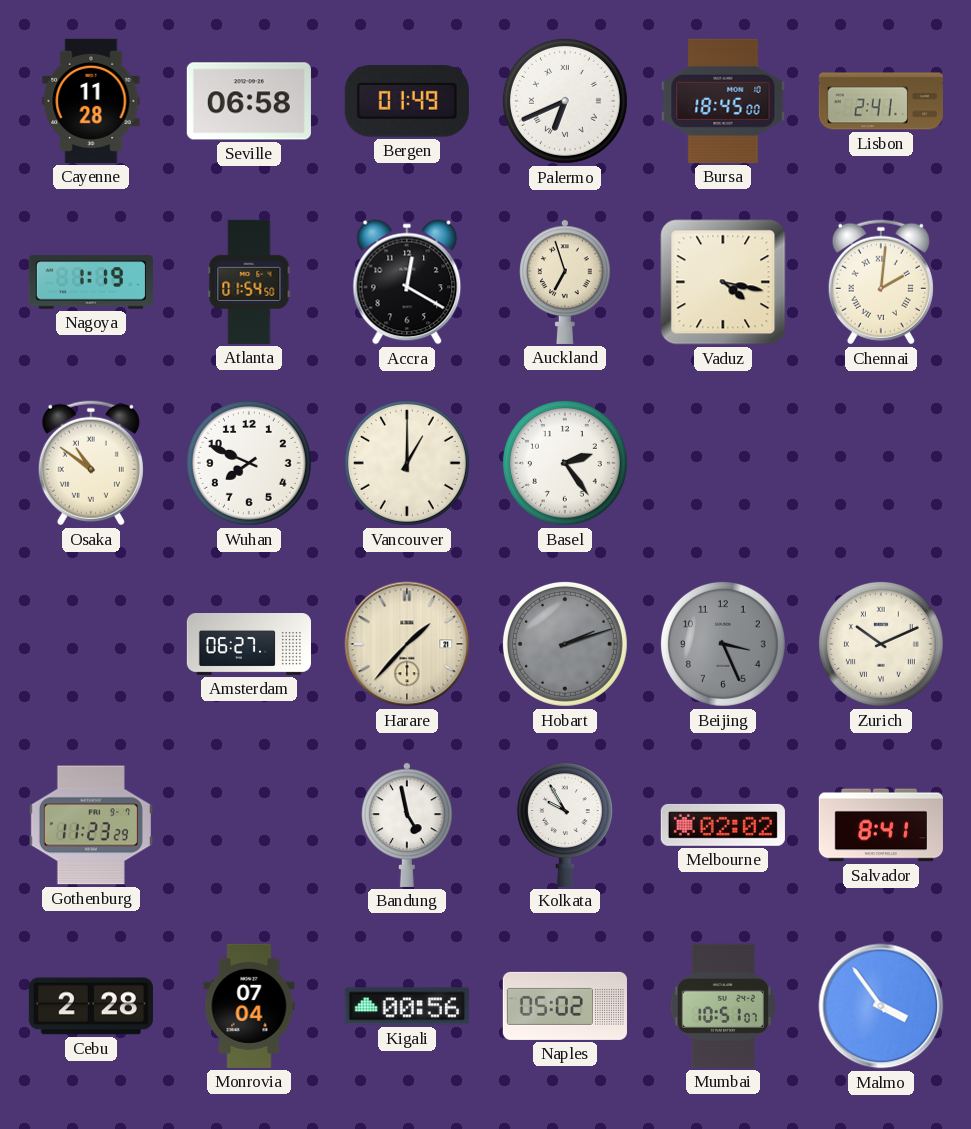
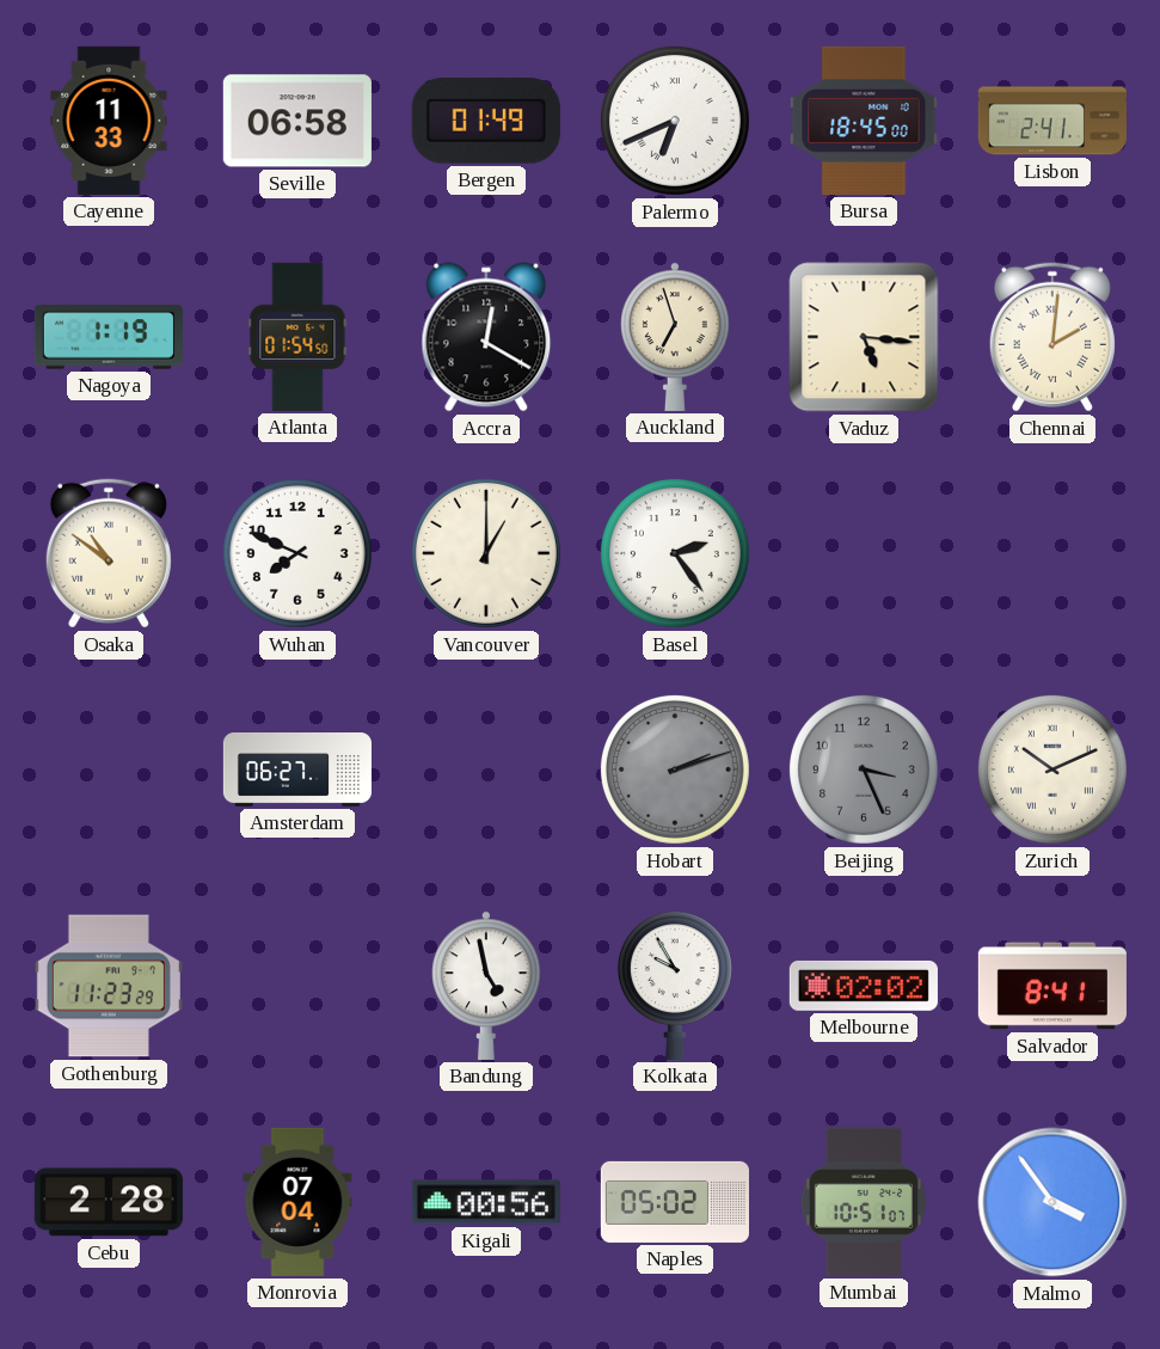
Cayenne: 11:28 -> 11:33
Vaduz: 4:17 -> 5:16
Harare: 1:37 -> none
